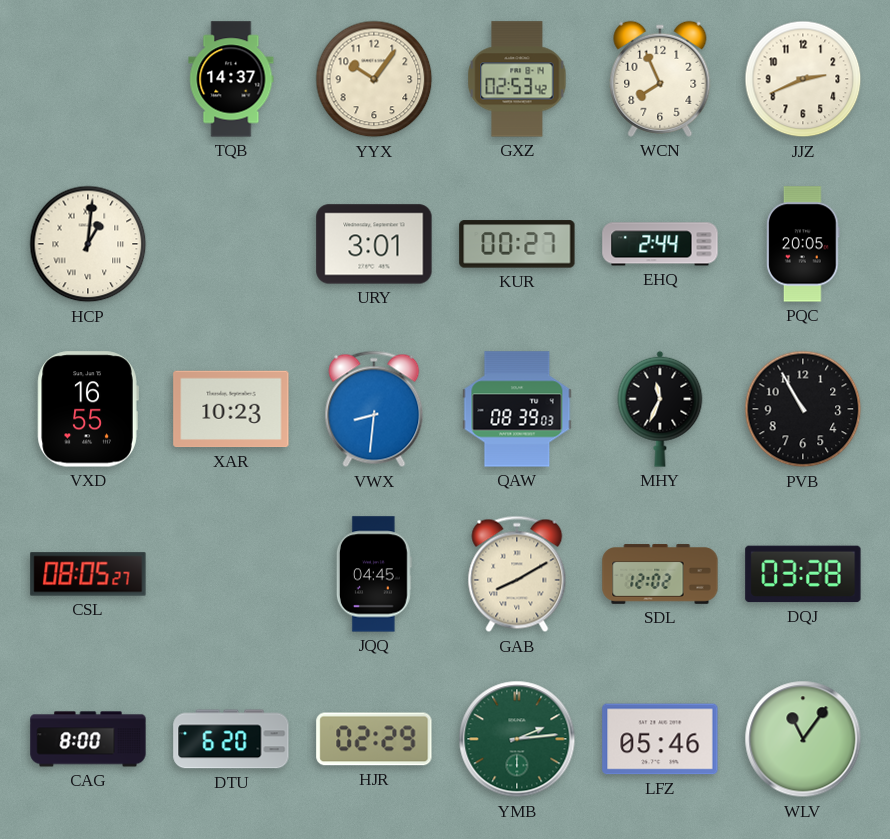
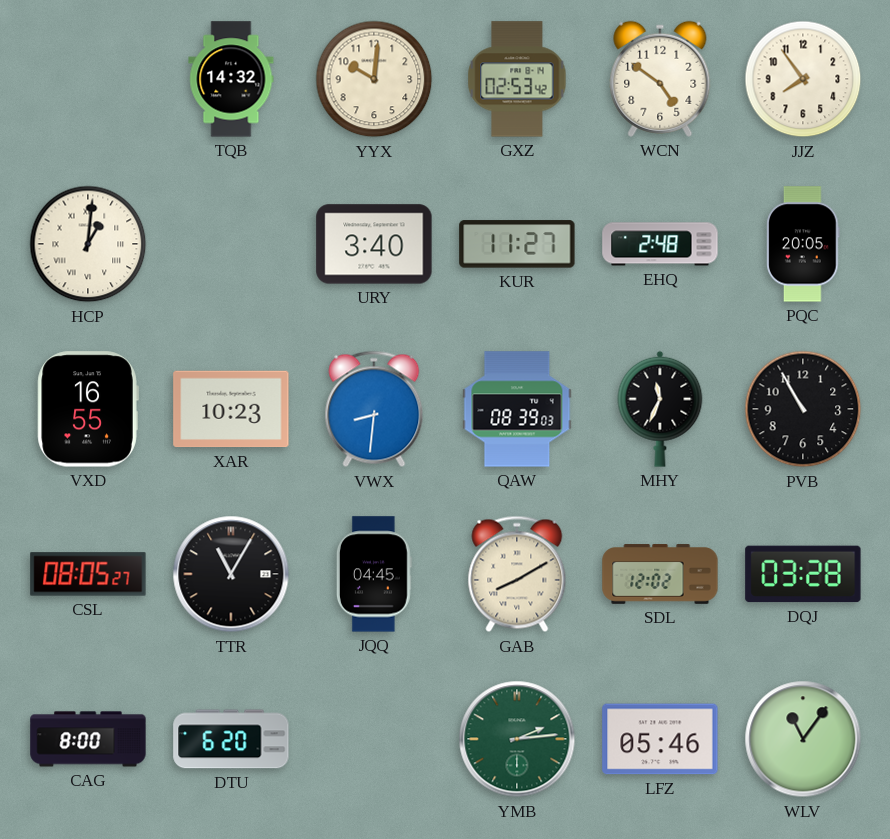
TQB: 14:37 -> 14:32
YYX: 10:06 -> 10:01
WCN: 7:56 -> 4:51
JJZ: 2:41 -> 7:54
URY: 3:01 -> 3:40
KUR: 00:27 -> 11:27
EHQ: 2:44 -> 2:48
TTR: none -> 11:05
HJR: 02:29 -> none
